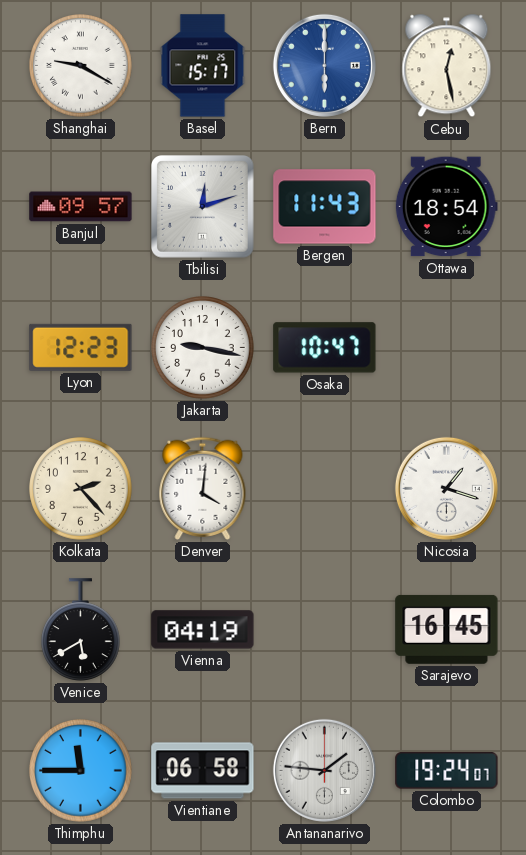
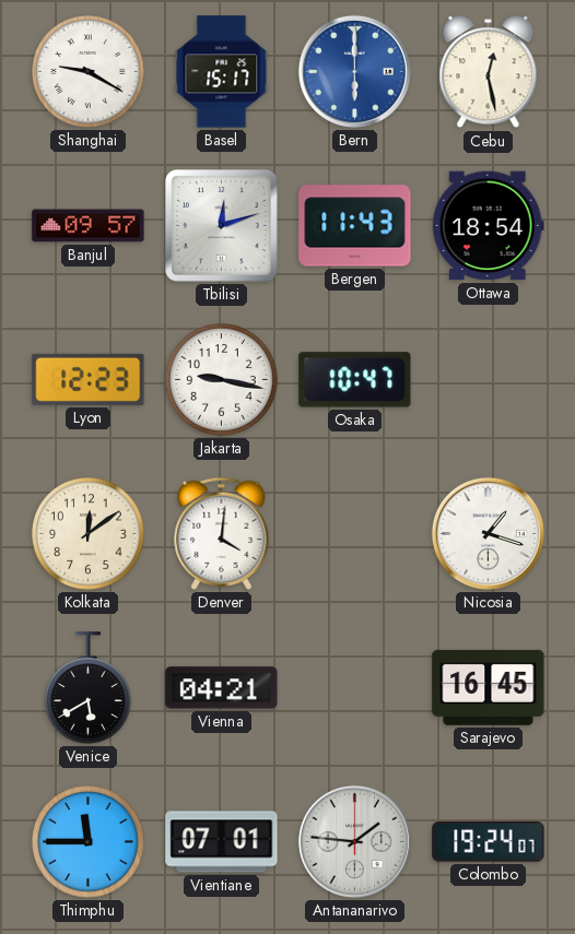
Kolkata: 2:23 -> 12:09
Vienna: 04:19 -> 04:21
Vientiane: 06:58 -> 07:01
